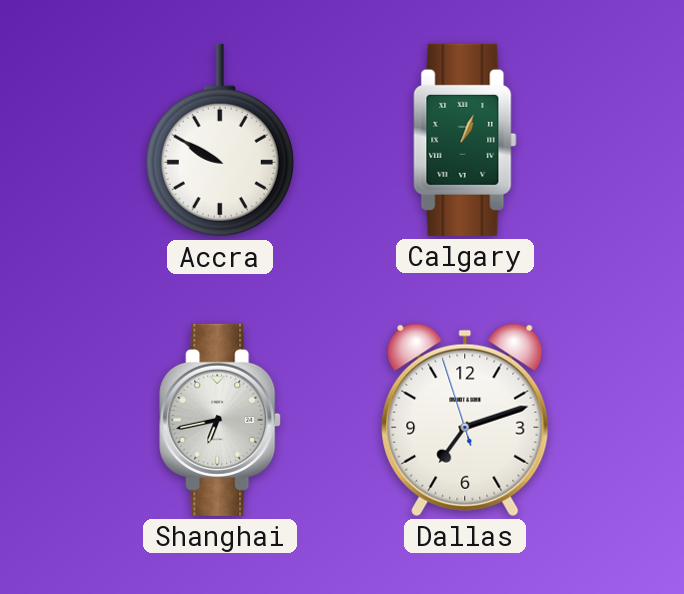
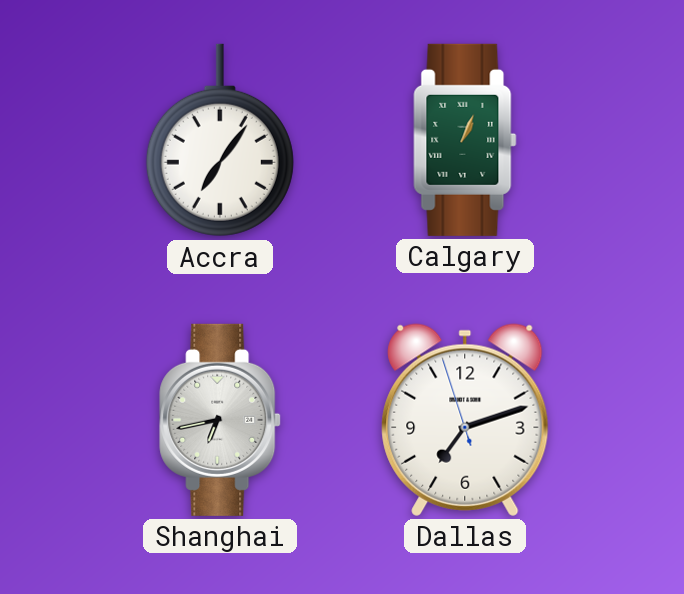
Accra: 9:50 -> 7:06
